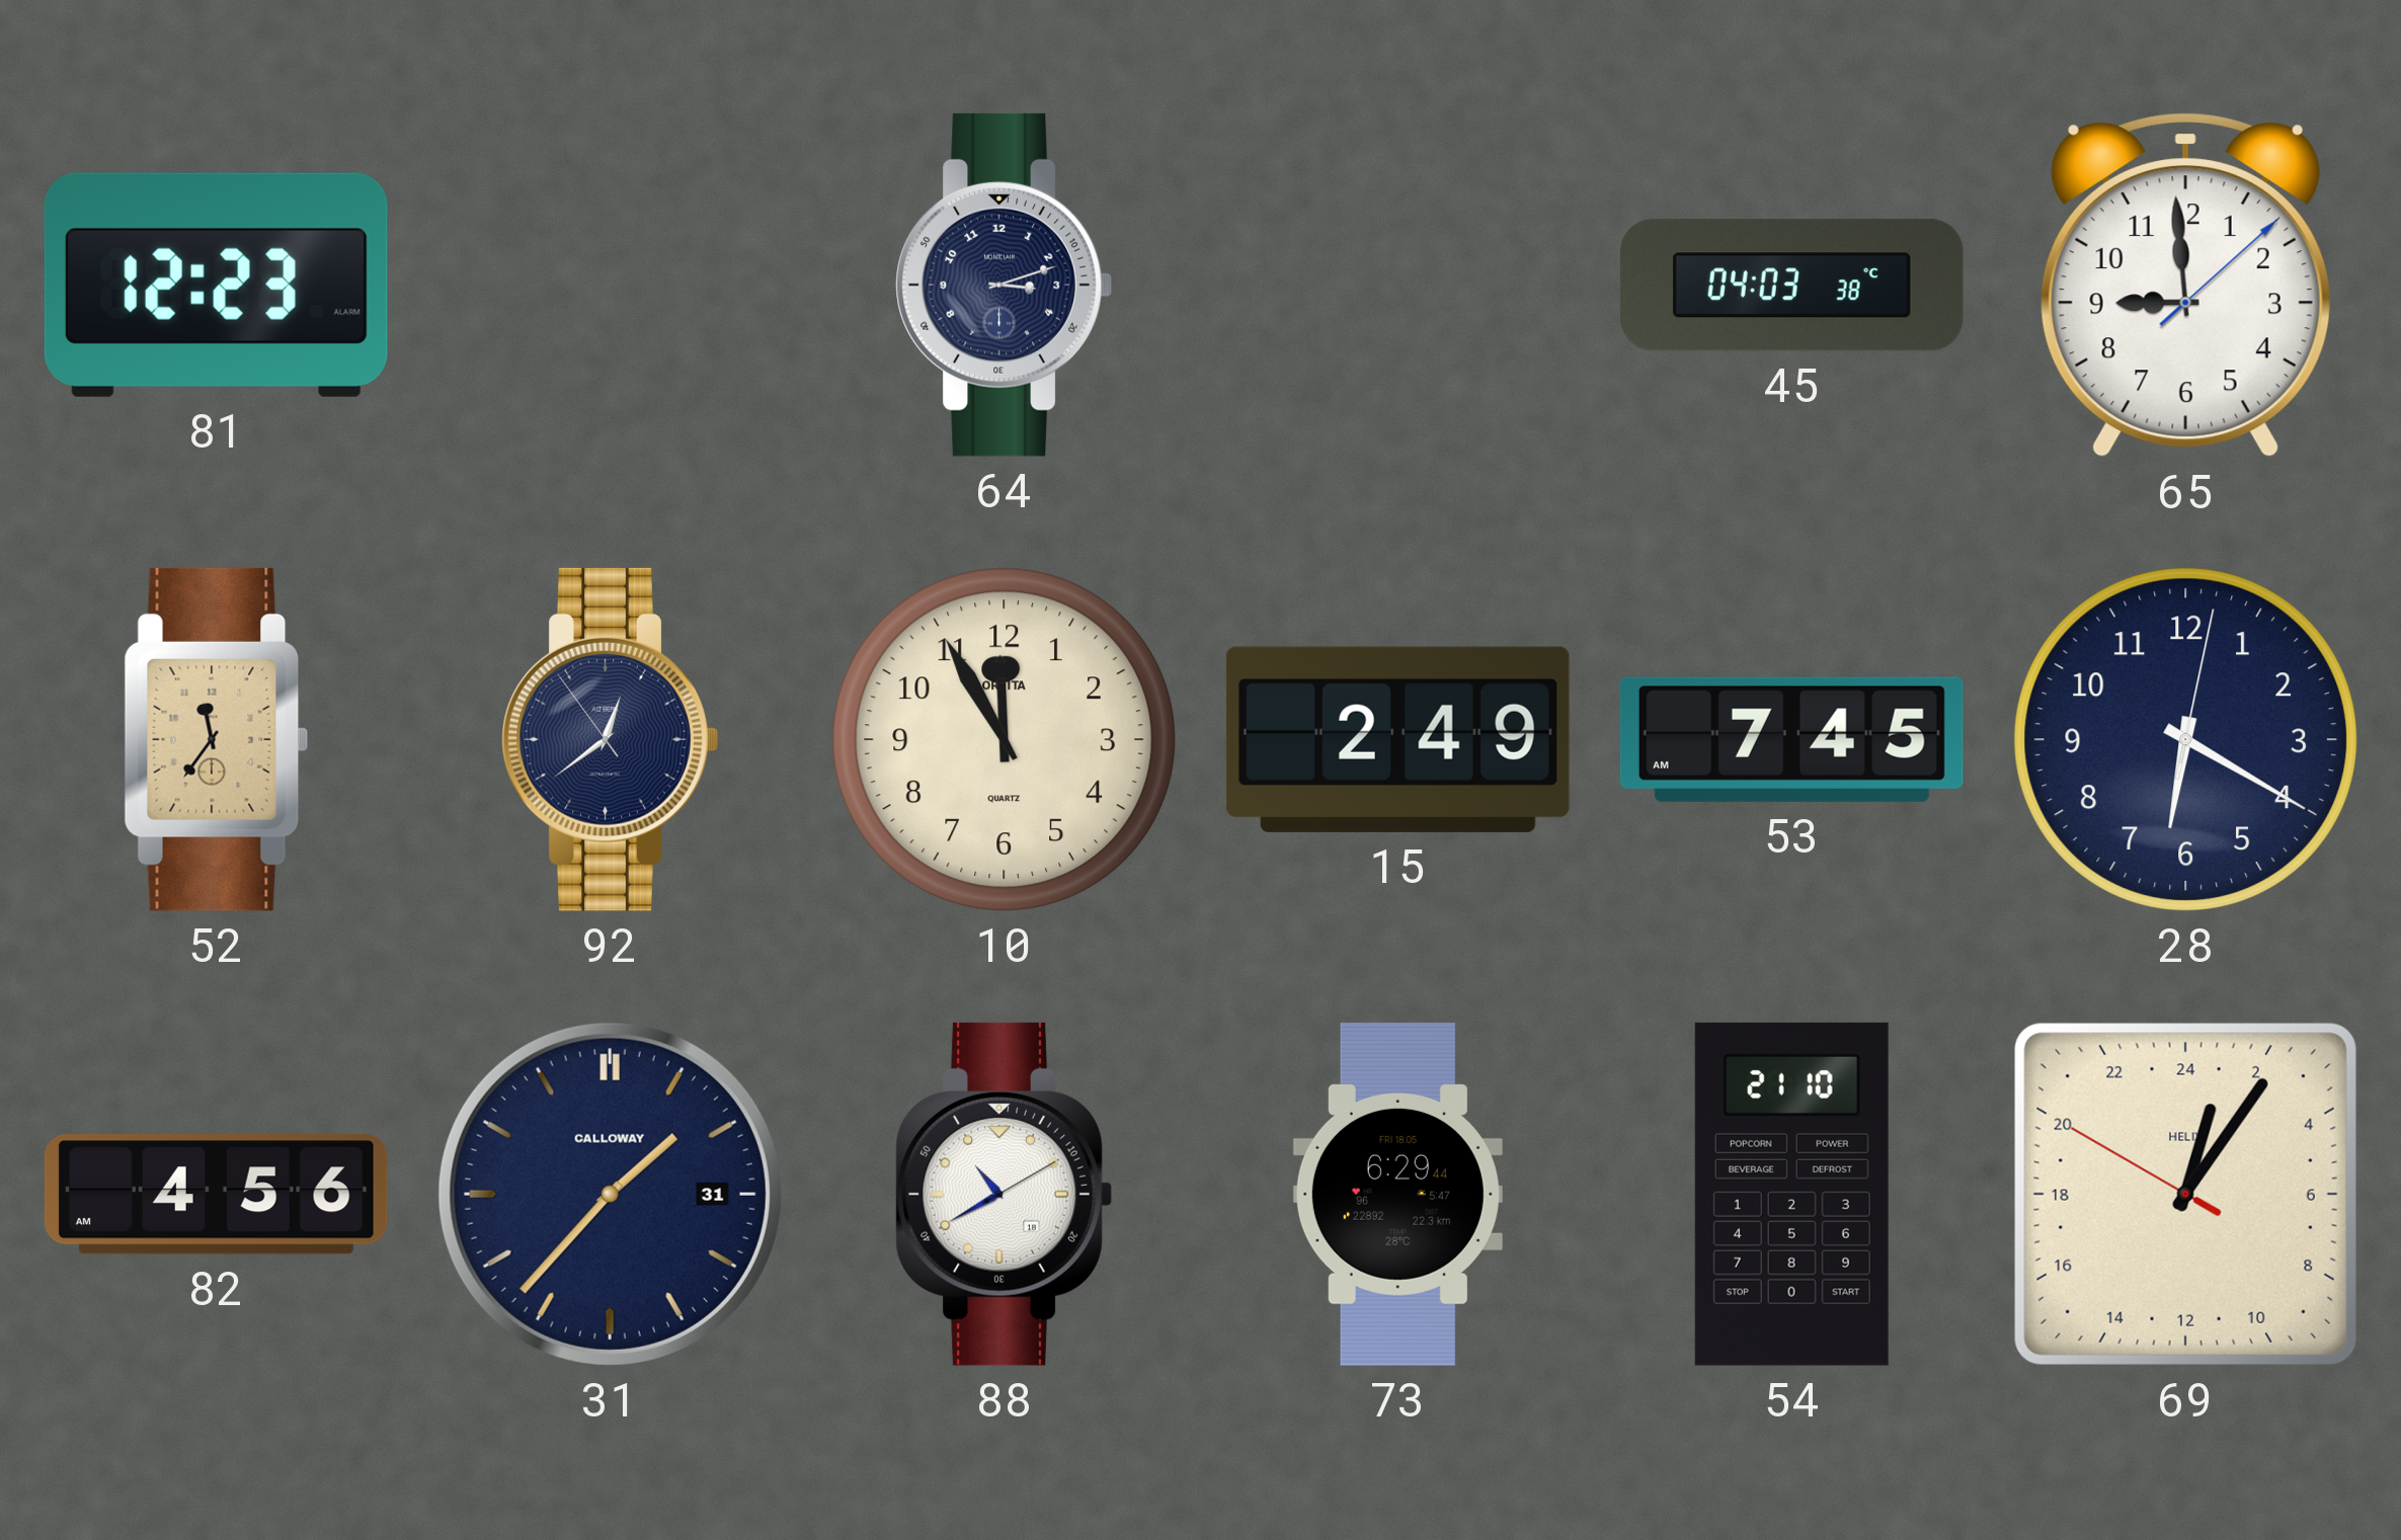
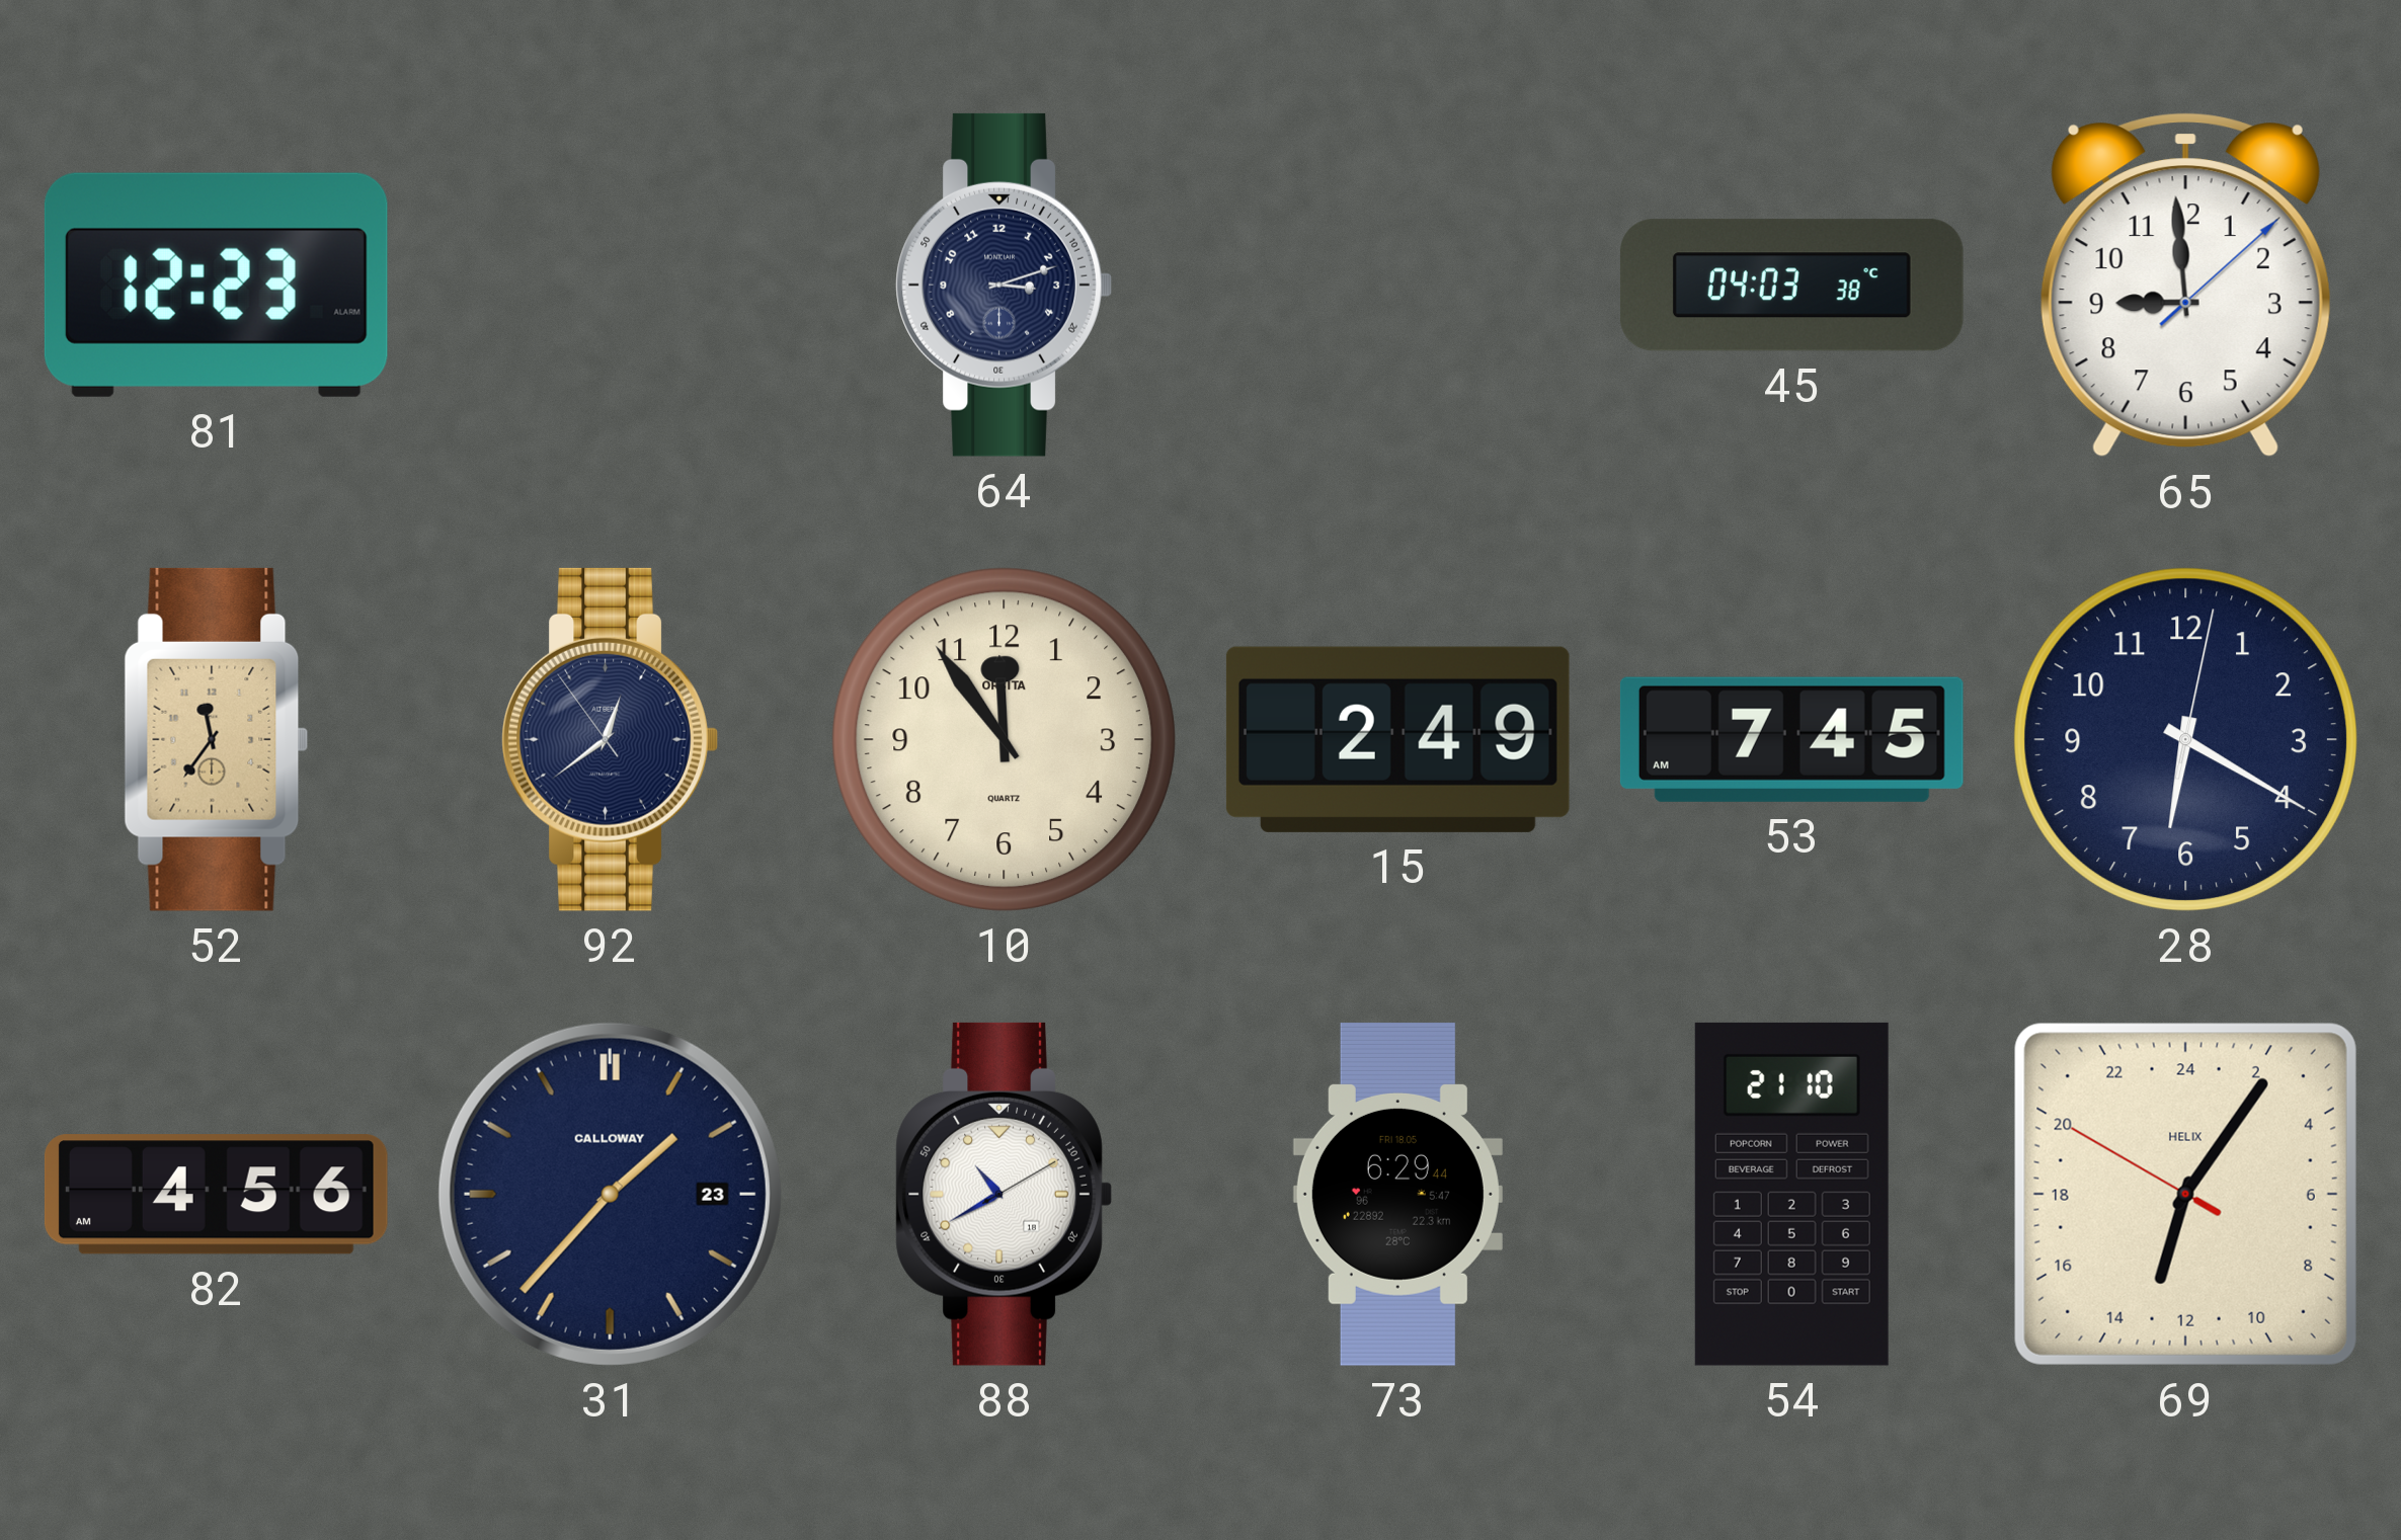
10: 11:55 -> 11:54
31 date: 31 -> 23
69: 1:05 -> 13:05
